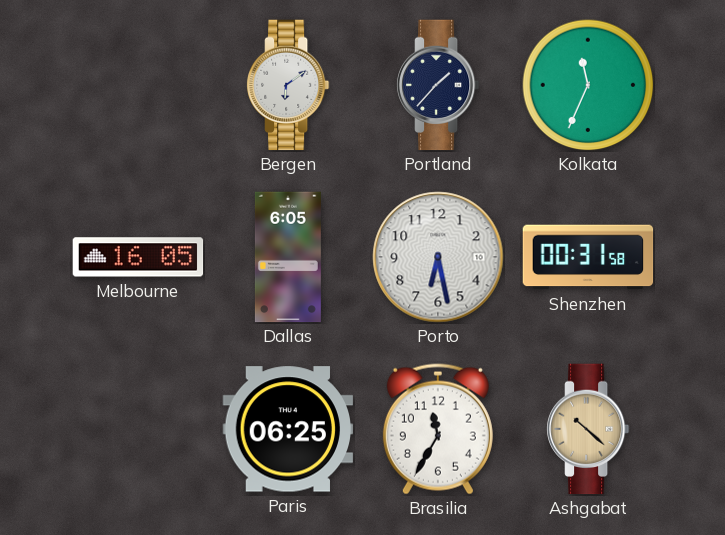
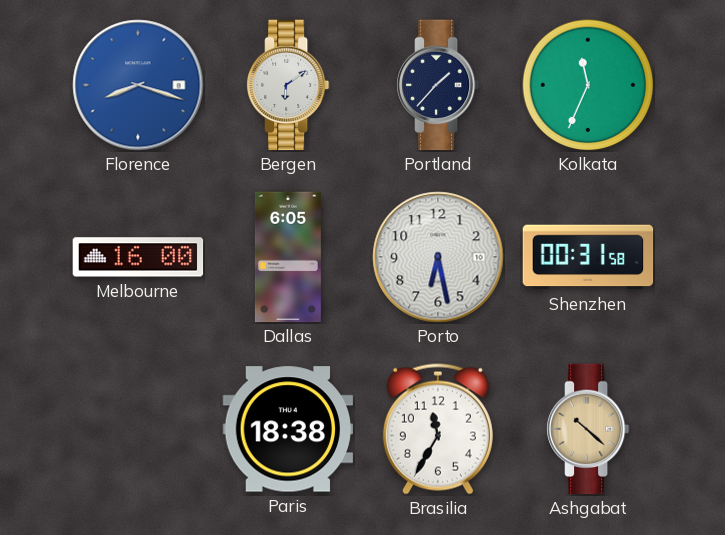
Florence: none -> 8:18
Melbourne: 16:05 -> 16:00
Paris: 06:25 -> 18:38
